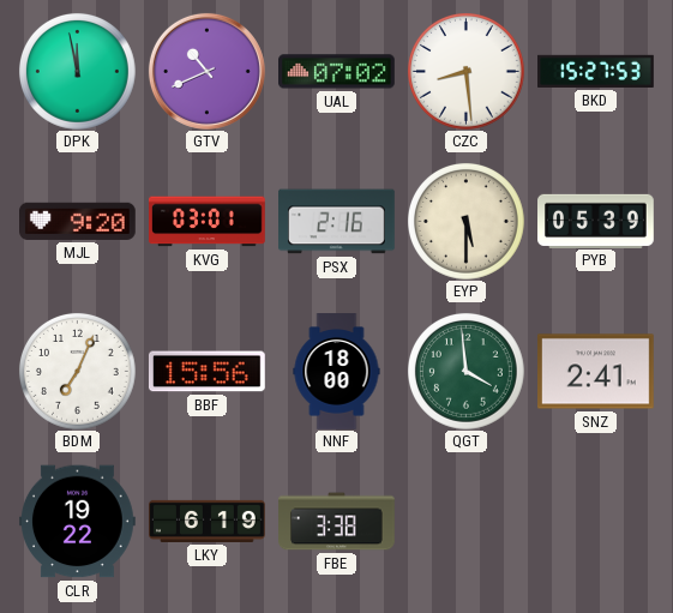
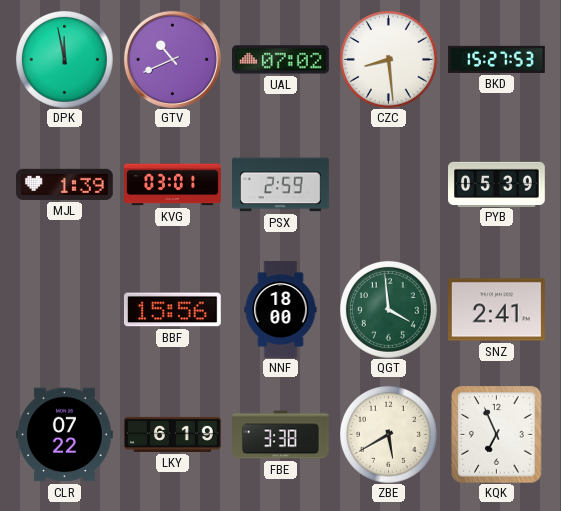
MJL: 9:20 -> 1:39
PSX: 2:16 -> 2:59
EYP: 5:30 -> none
BDM: 7:04 -> none
CLR: 19:22 -> 07:22
ZBE: none -> 5:40
KQK: none -> 6:56
